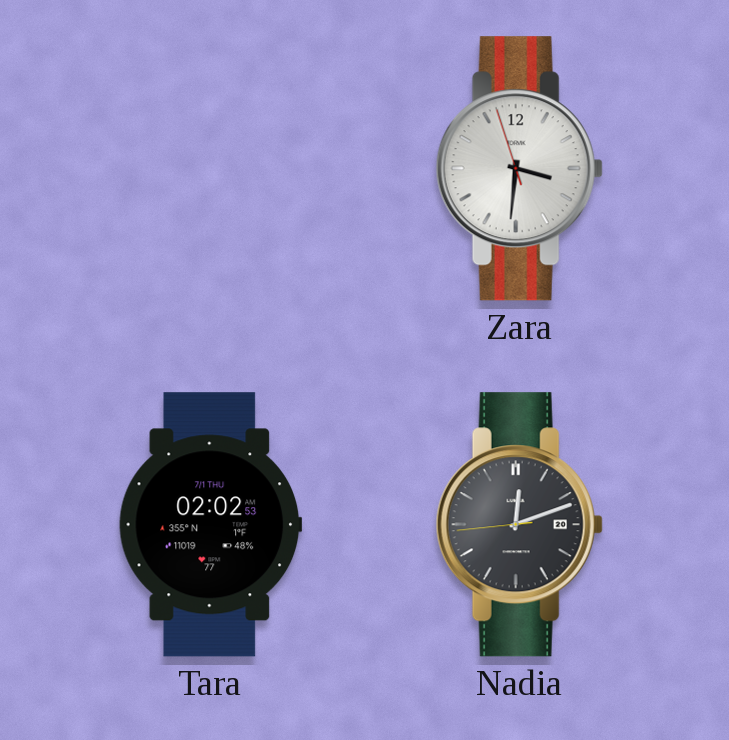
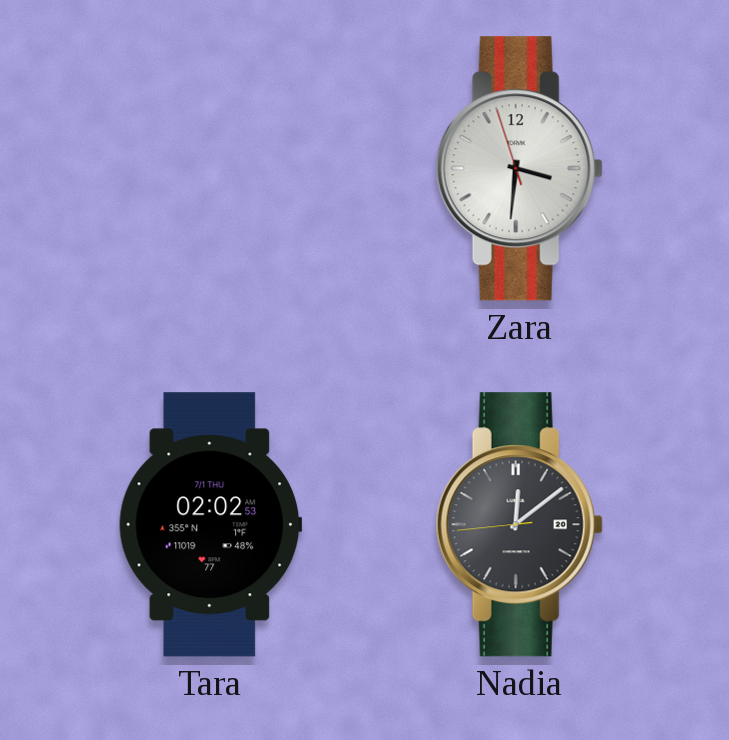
Nadia: 12:11 -> 12:08
